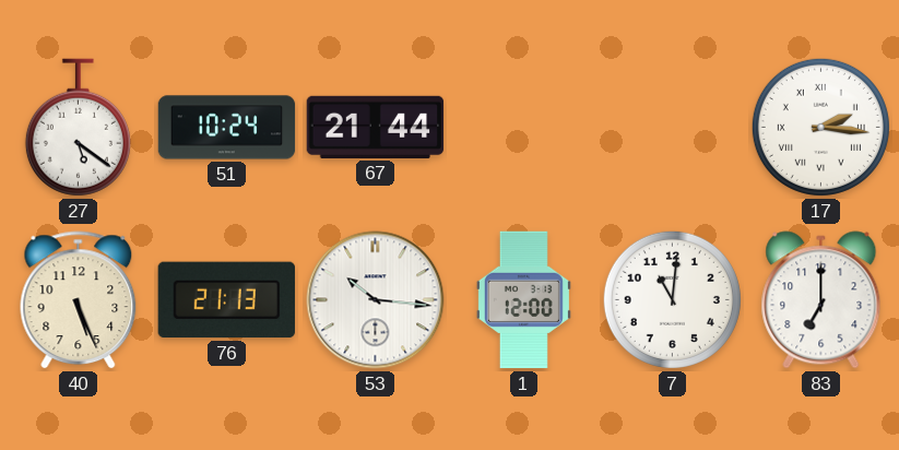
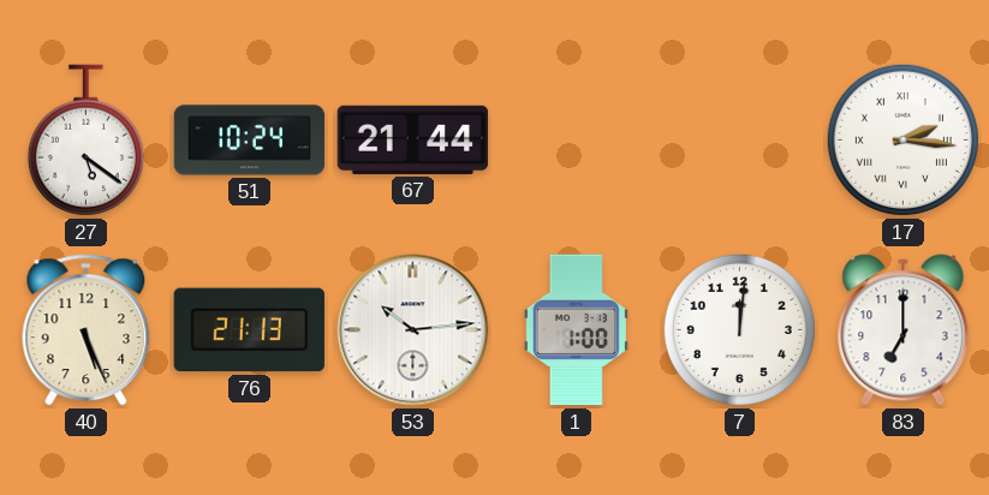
53: 10:16 -> 10:14
1: 12:00 -> 1:00
7: 11:01 -> 12:01
